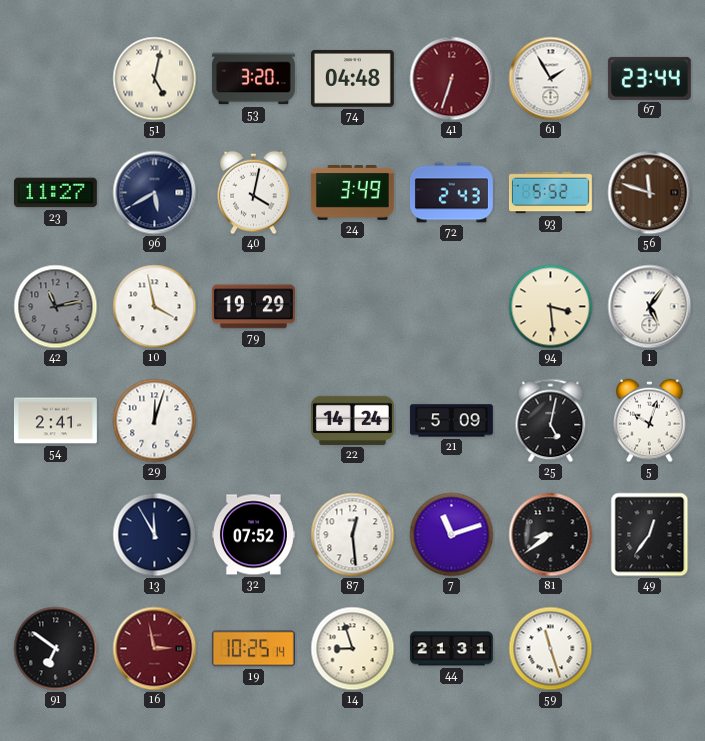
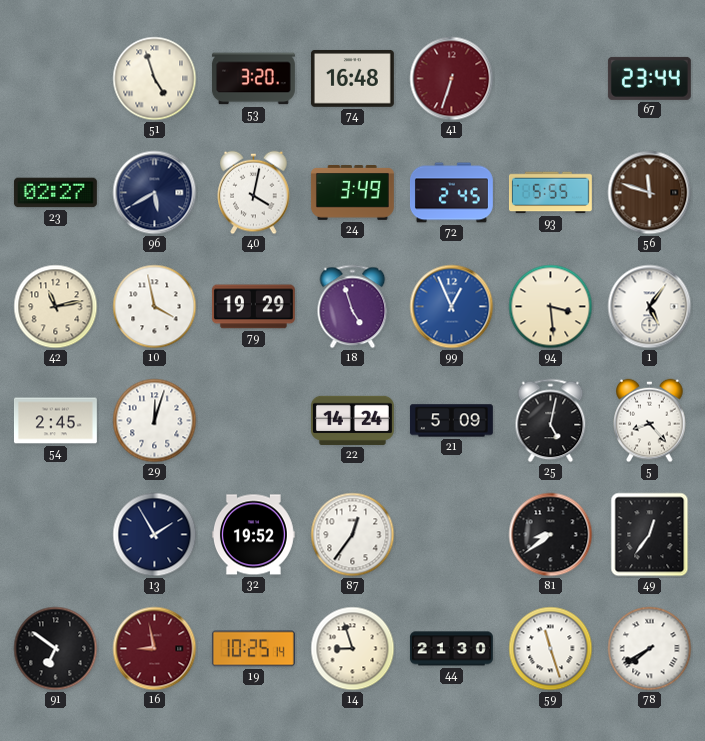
51: 5:02 -> 4:57
74: 04:48 -> 16:48
61: 1:55 -> none
23: 11:27 -> 02:27
72: 2:43 -> 2:45
93: 5:52 -> 5:55
42 dial: grey -> cream
18: none -> 4:57
99: none -> 12:56
54: 2:41 -> 2:45
5: 10:03 -> 8:23
13: 11:55 -> 1:55
32: 07:52 -> 19:52
87: 12:29 -> 12:36
7: 11:12 -> none
16: 2:58 -> 8:58
44: 21:31 -> 21:30
78: none -> 7:40
